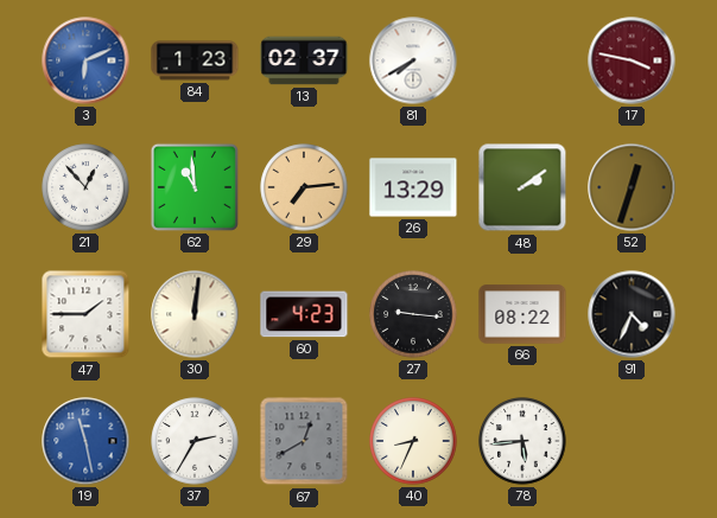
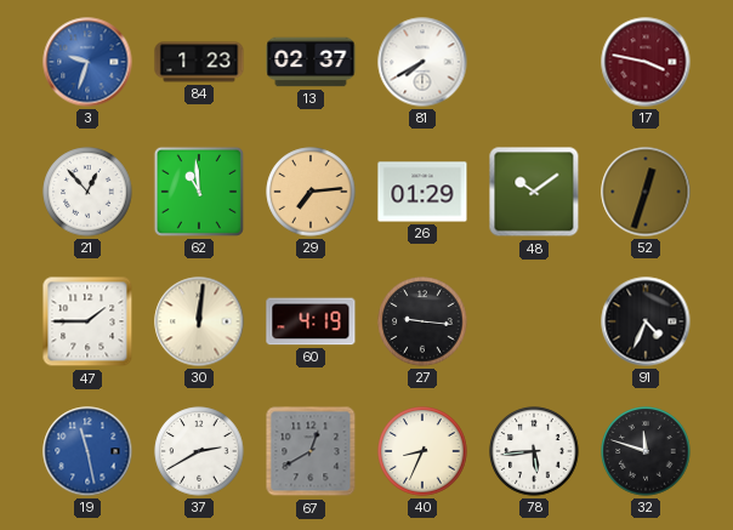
3: 6:11 -> 9:33
26: 13:29 -> 01:29
48: 2:09 -> 10:09
60: 4:23 -> 4:19
66: 08:22 -> none
37: 2:35 -> 2:40
32: none -> 11:48
